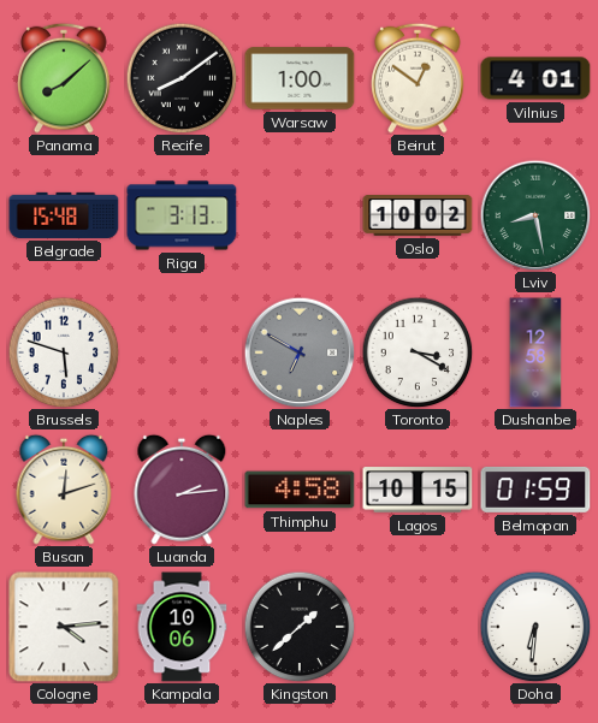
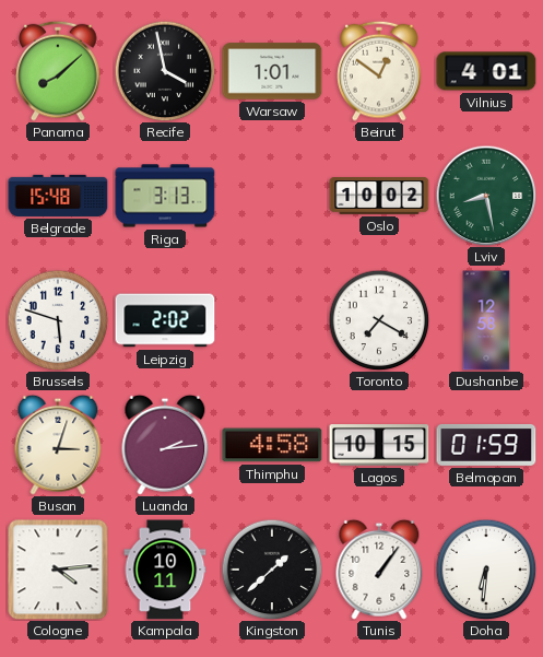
Recife: 8:09 -> 3:58
Warsaw: 1:00 -> 1:01
Leipzig: none -> 2:02
Naples: 6:50 -> none
Toronto: 3:20 -> 7:20
Busan: 12:12 -> 3:03
Kampala: 10:06 -> 10:11
Tunis: none -> 1:06
